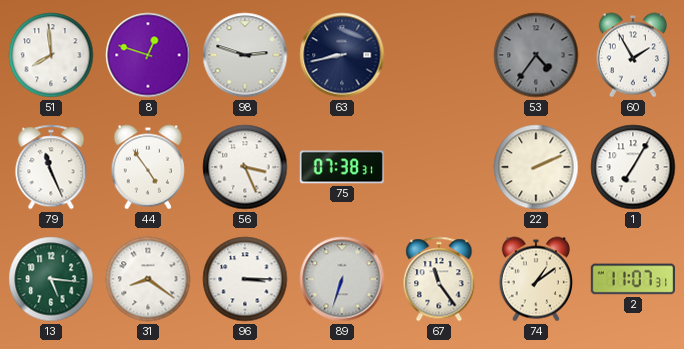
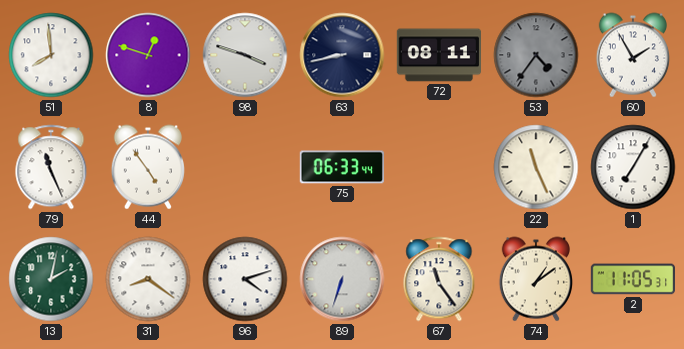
98: 2:48 -> 3:48
72: none -> 08:11
56: 3:26 -> none
75: 07:38 -> 06:33
22: 2:11 -> 11:26
13: 5:16 -> 2:02
96: 3:15 -> 4:12
2: 11:07 -> 11:05
